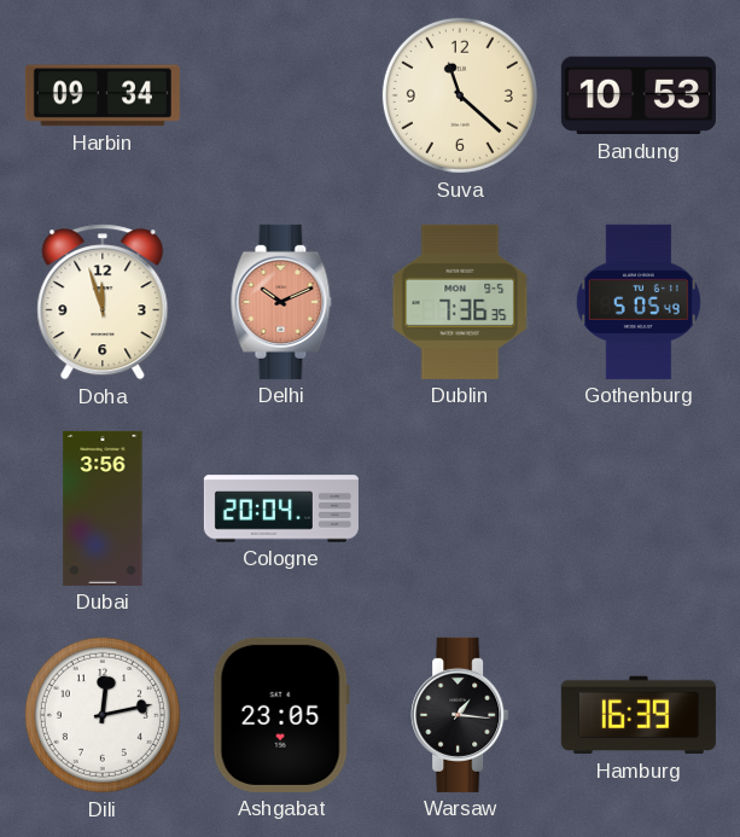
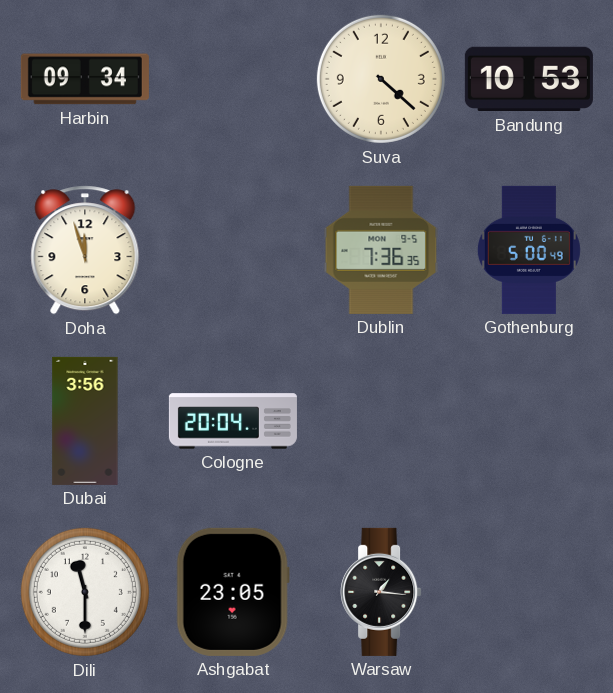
Suva: 11:22 -> 4:22
Delhi: 10:11 -> none
Gothenburg: 5:05 -> 5:00
Dili: 12:13 -> 11:30
Hamburg: 16:39 -> none
